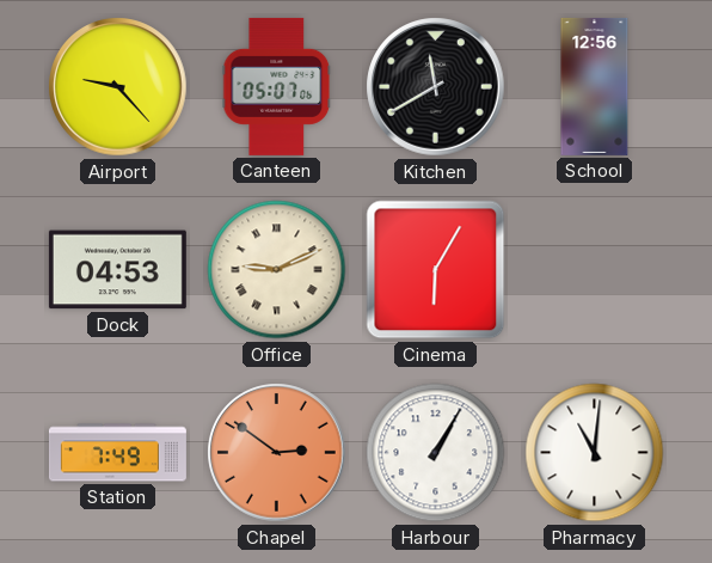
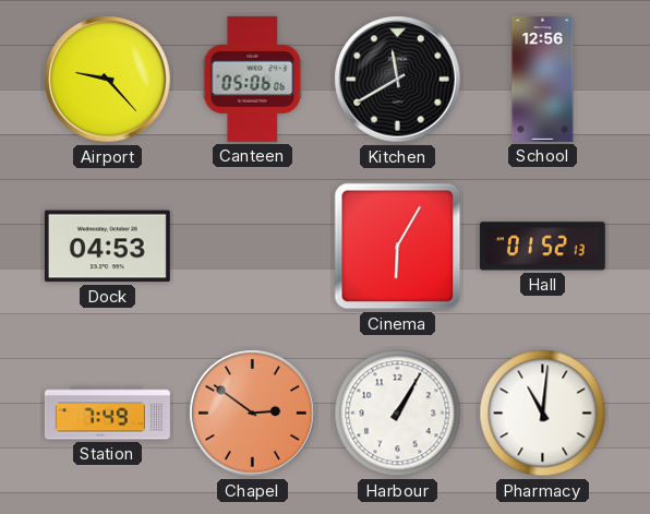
Canteen: 05:07 -> 05:06
Office: 9:11 -> none
Hall: none -> 01:52
